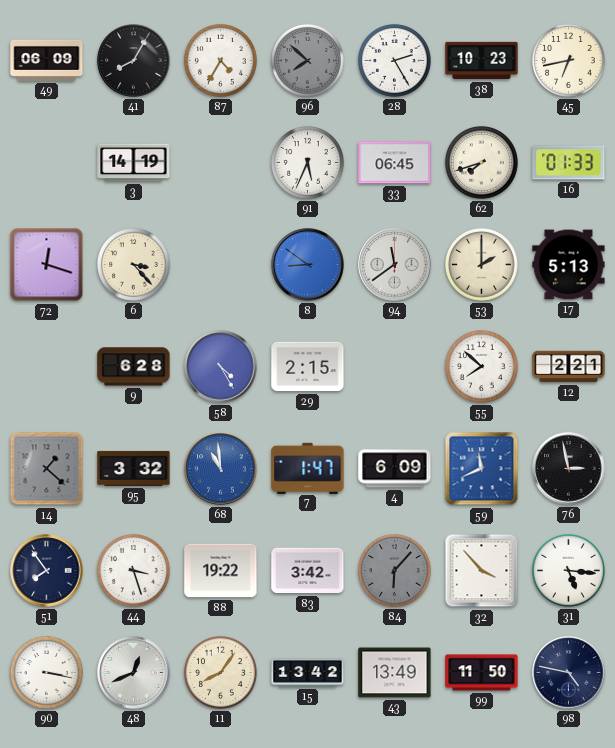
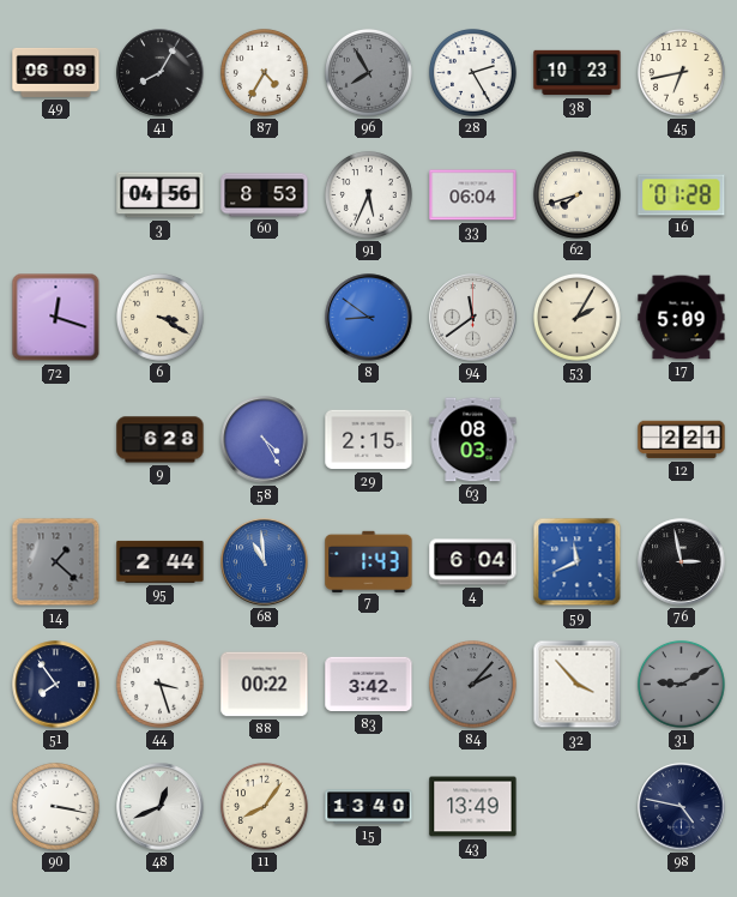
96: 7:52 -> 7:55
3: 14:19 -> 04:56
60: none -> 8:53
33: 06:45 -> 06:04
16: 01:33 -> 01:28
6: 3:23 -> 3:20
53: 2:00 -> 2:05
17: 5:13 -> 5:09
63: none -> 08:03
55: 7:52 -> none
95: 3:32 -> 2:44
7: 1:47 -> 1:43
4: 6:09 -> 6:04
88: 19:22 -> 00:22
84: 6:07 -> 2:07
31: 5:16 -> 9:10
31 dial: white -> grey
15: 13:42 -> 13:40
99: 11:50 -> none
